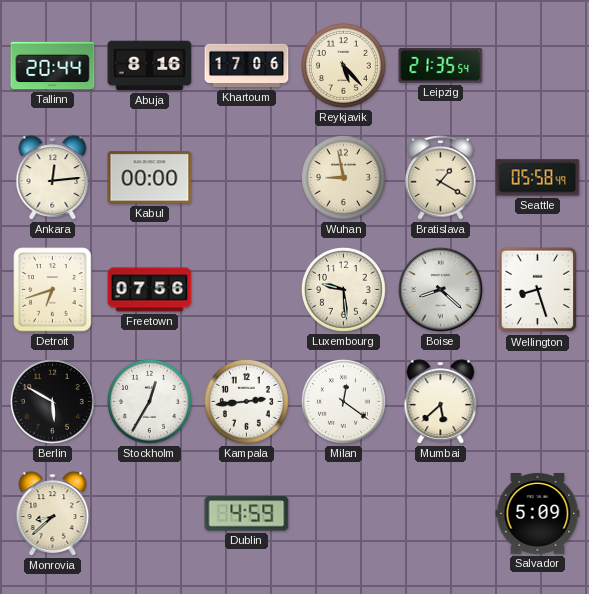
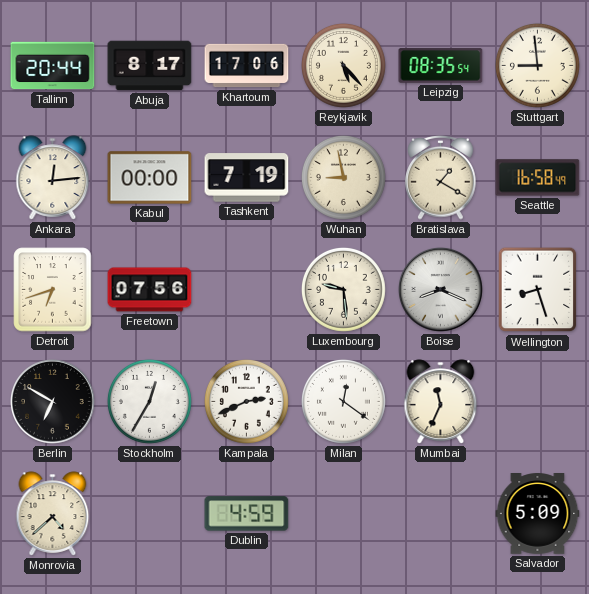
Abuja: 8:16 -> 8:17
Leipzig: 21:35 -> 08:35
Stuttgart: none -> 8:59
Tashkent: none -> 7:19
Seattle: 05:58 -> 16:58
Boise: 8:22 -> 8:19
Berlin: 5:50 -> 6:50
Kampala: 2:44 -> 2:41
Mumbai: 5:38 -> 11:34
Monrovia: 8:38 -> 4:38
